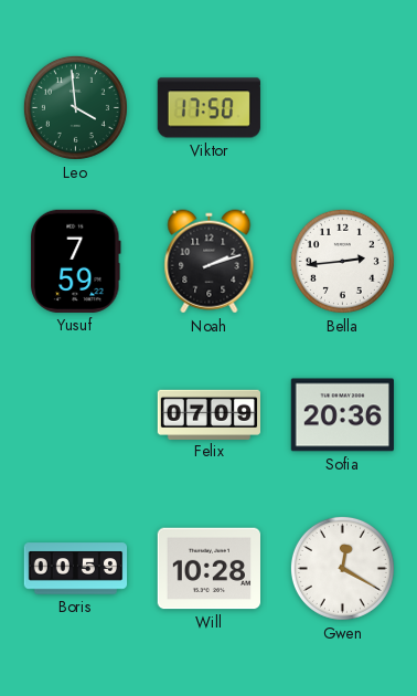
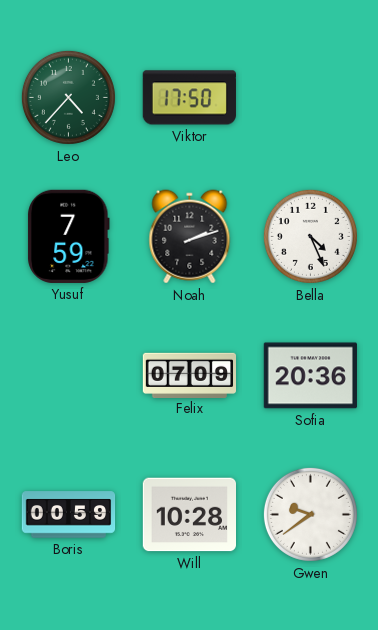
Leo: 3:59 -> 4:37
Bella: 2:44 -> 4:26
Gwen: 12:20 -> 9:39
